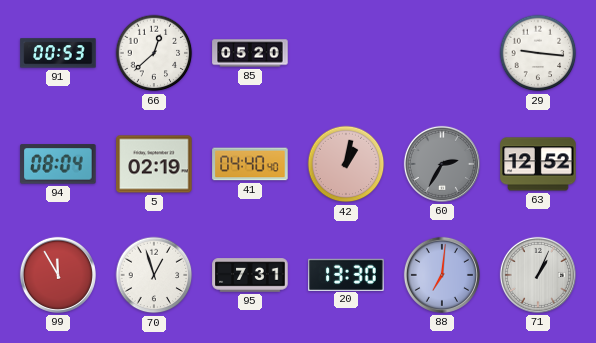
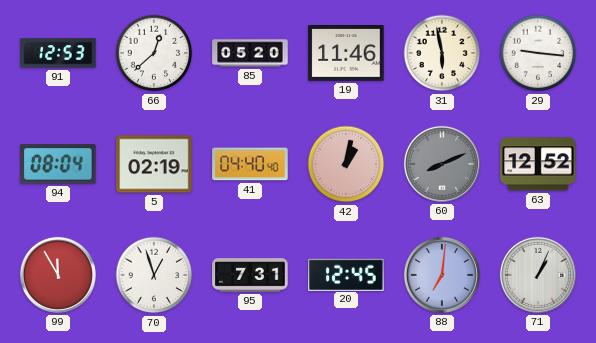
91: 00:53 -> 12:53
19: none -> 11:46
31: none -> 5:58
60: 2:35 -> 8:11
20: 13:30 -> 12:45
